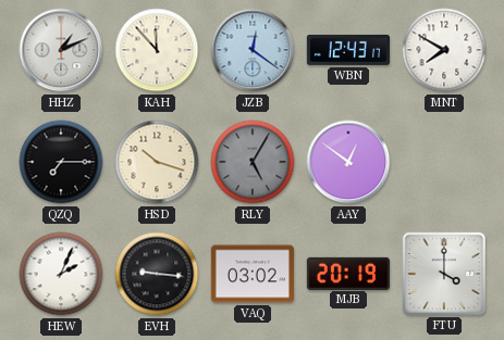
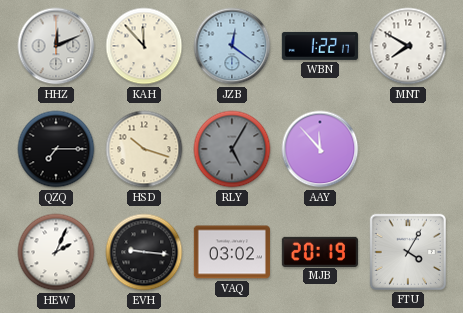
HHZ: 1:11 -> 12:11
WBN: 12:43 -> 1:22
AAY: 12:51 -> 11:53
FTU: 4:00 -> 4:05
